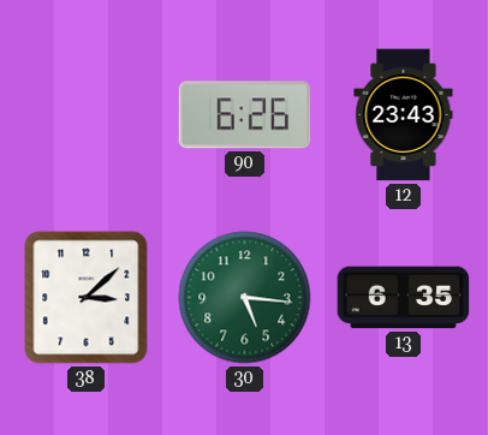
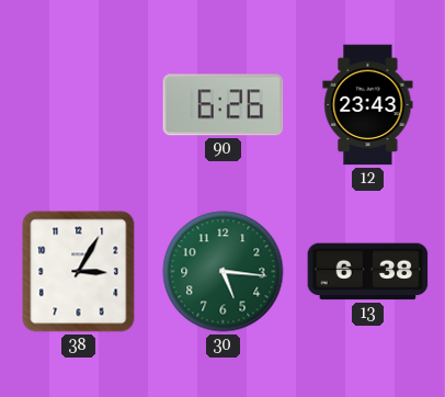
38: 3:08 -> 3:05
13: 6:35 -> 6:38
